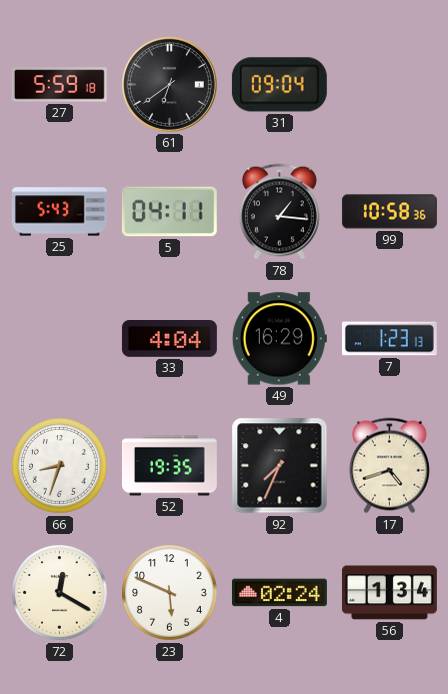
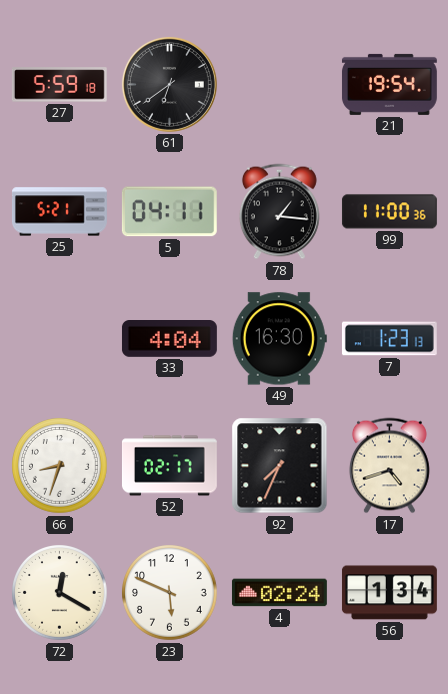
31: 09:04 -> none
21: none -> 19:54
25: 5:43 -> 5:21
99: 10:58 -> 11:00
49: 16:29 -> 16:30
52: 19:35 -> 02:17
